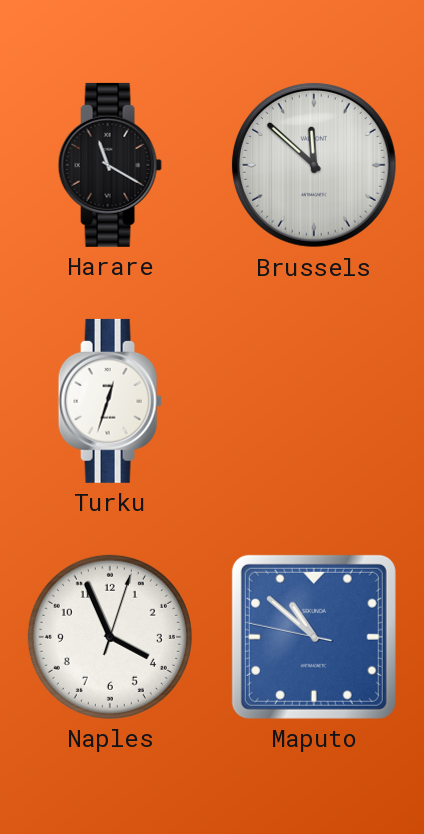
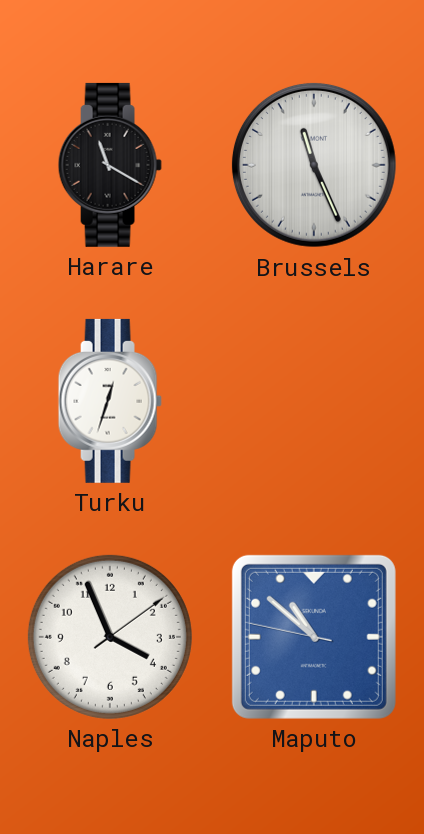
Brussels: 11:52 -> 11:26
Naples: 3:56:03 -> 3:56:09
